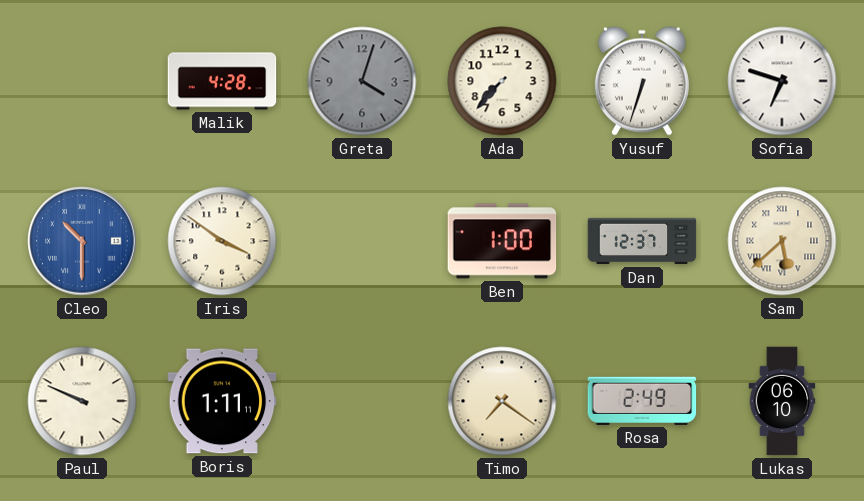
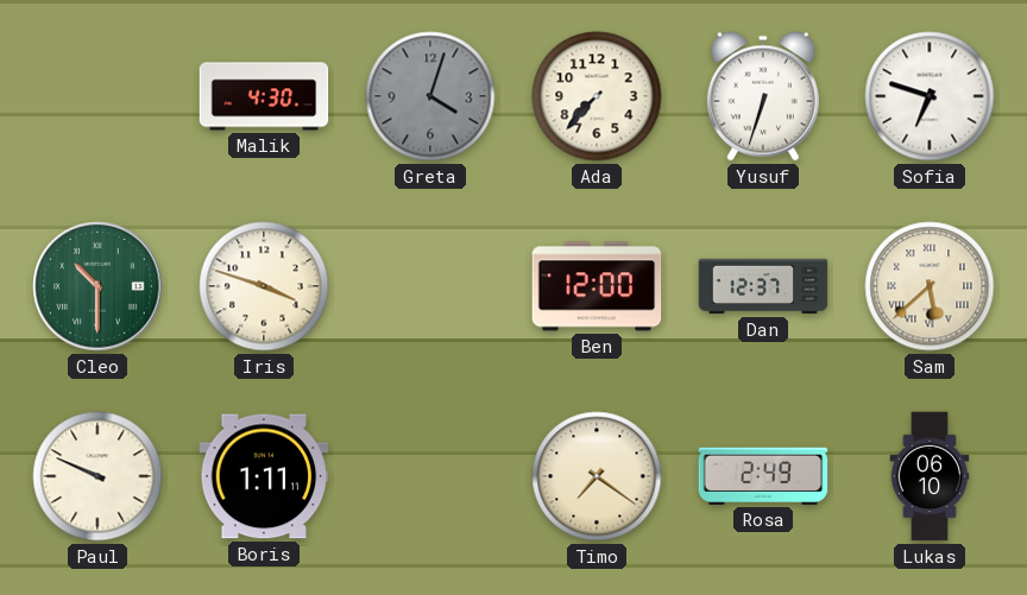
Malik: 4:28 -> 4:30
Cleo dial: blue -> green
Iris: 3:51 -> 3:48
Ben: 1:00 -> 12:00
